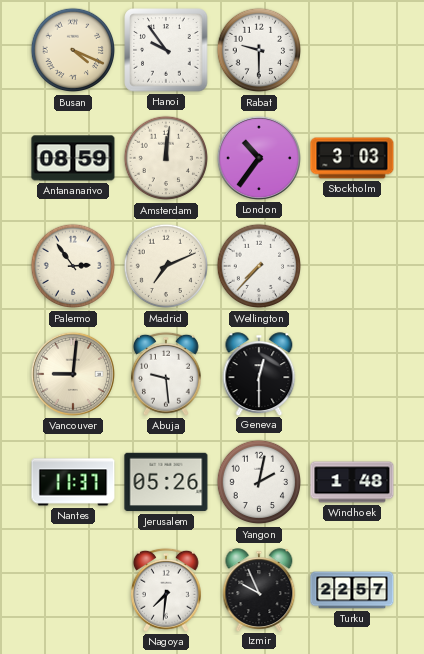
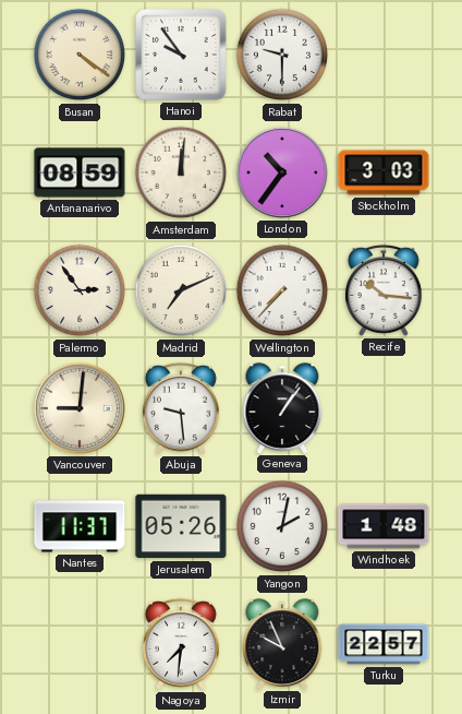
Busan: 4:19 -> 4:21
Recife: none -> 10:16
Geneva: 12:30 -> 1:06
